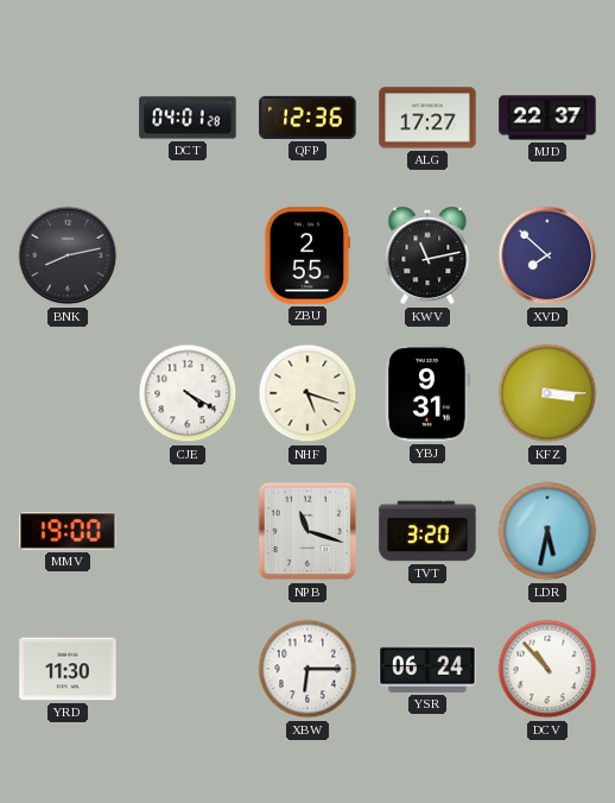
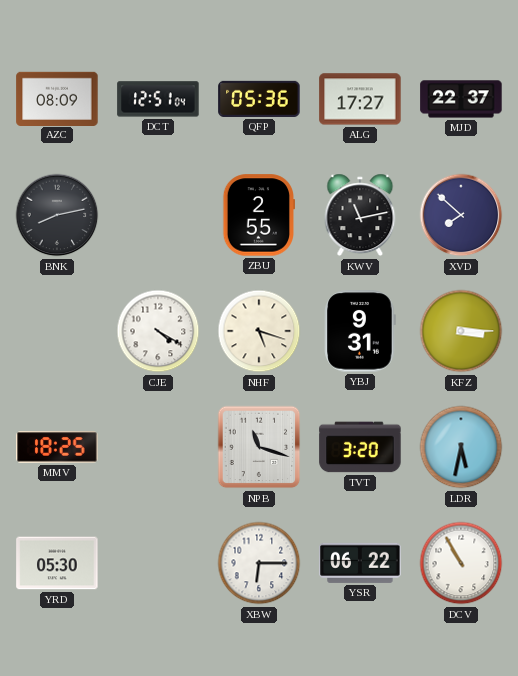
AZC: none -> 08:09
DCT: 04:01 -> 12:51
QFP: 12:36 -> 05:36
MMV: 19:00 -> 18:25
YRD: 11:30 -> 05:30
YSR: 06:24 -> 06:22
DCV: 10:53 -> 10:55
